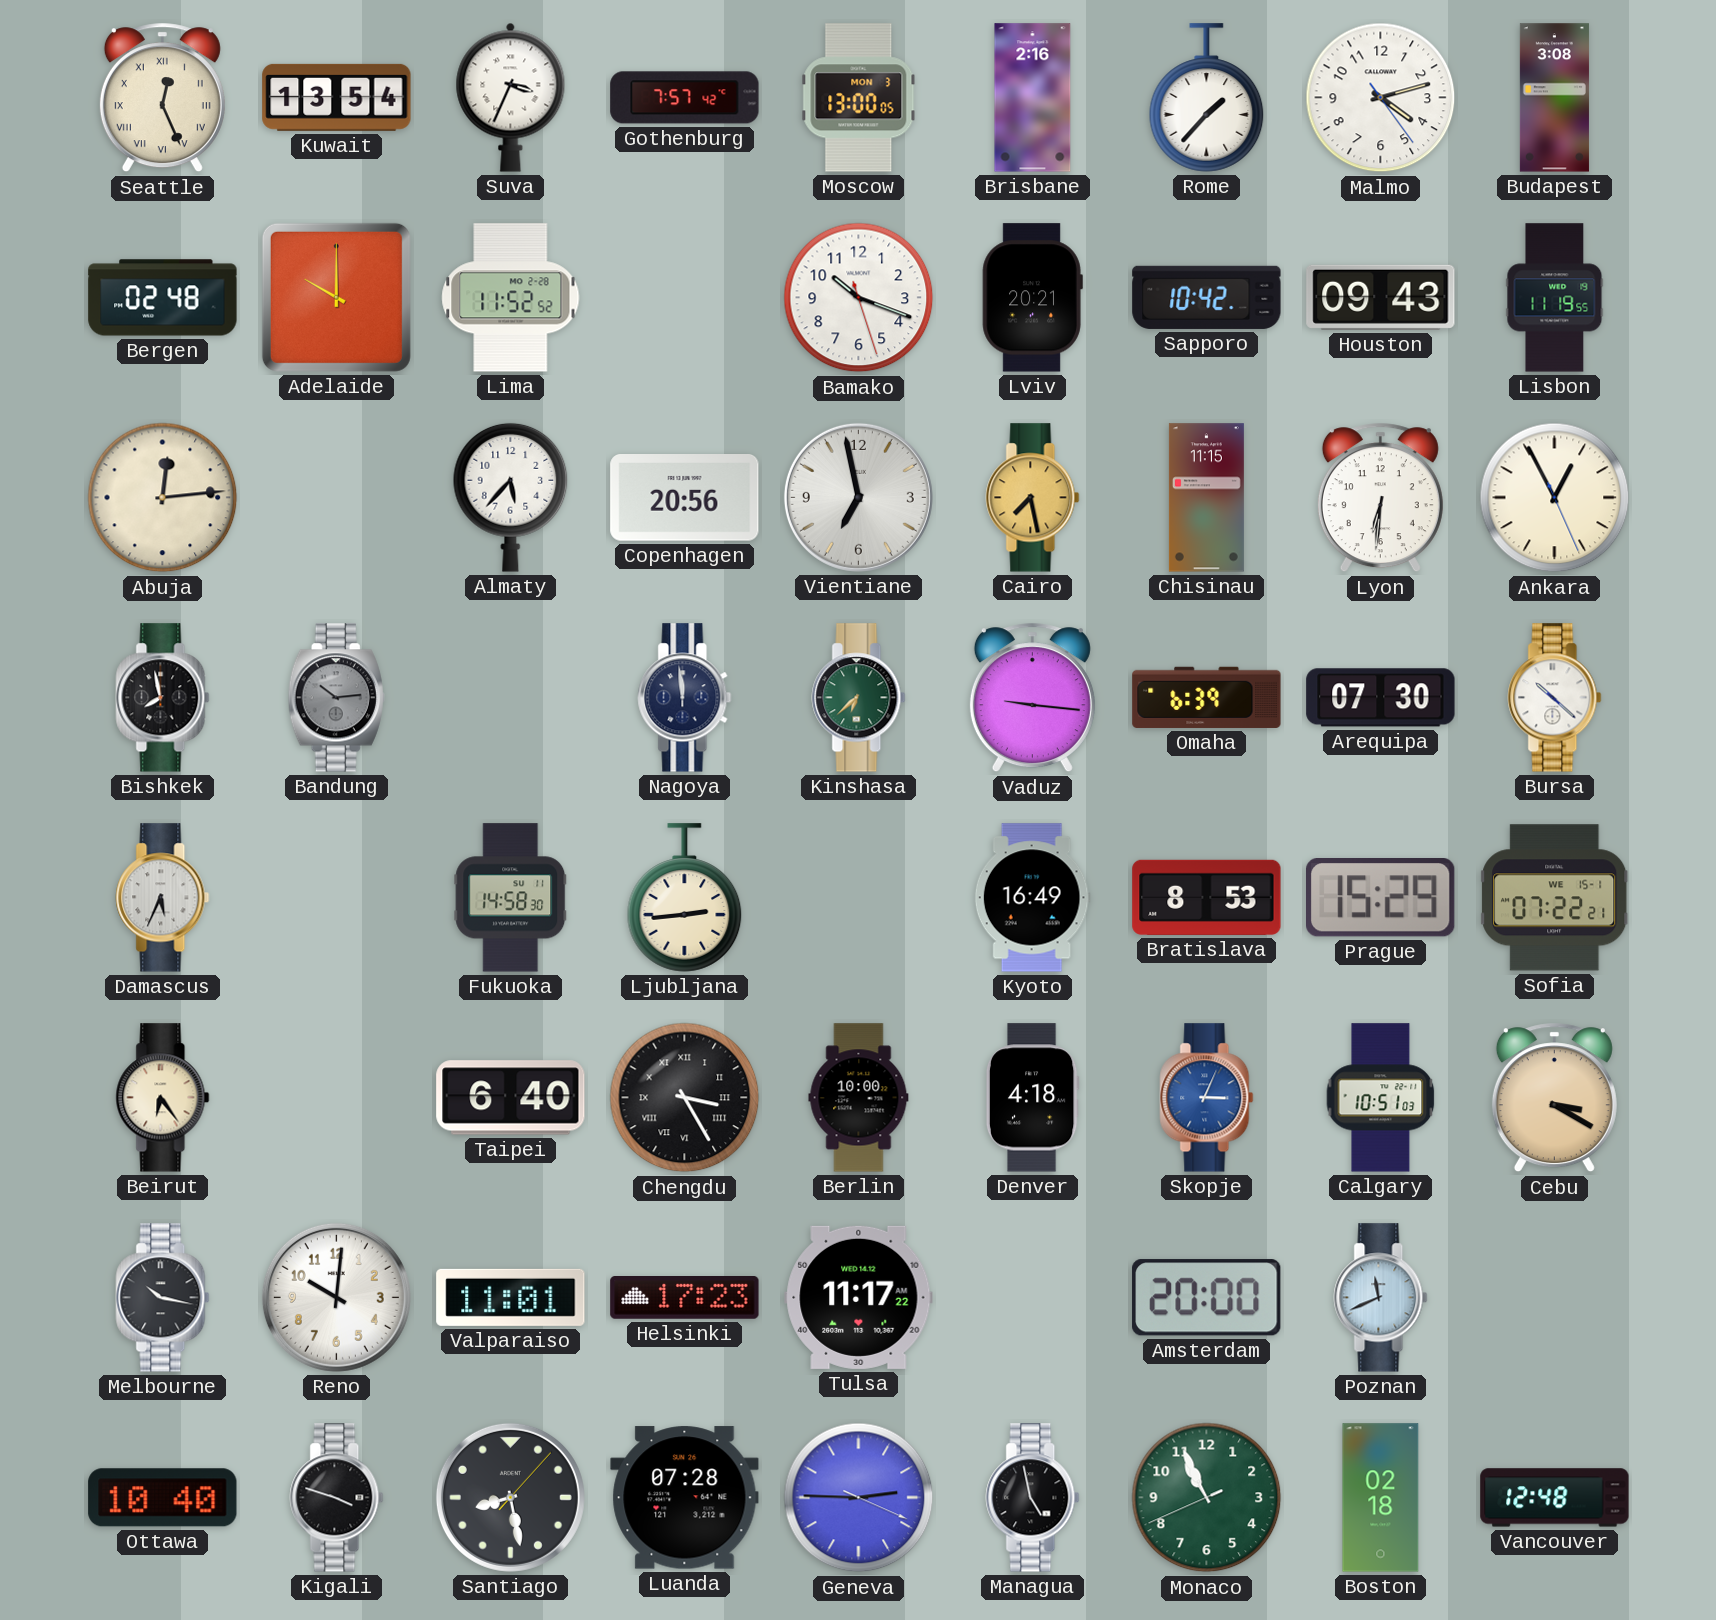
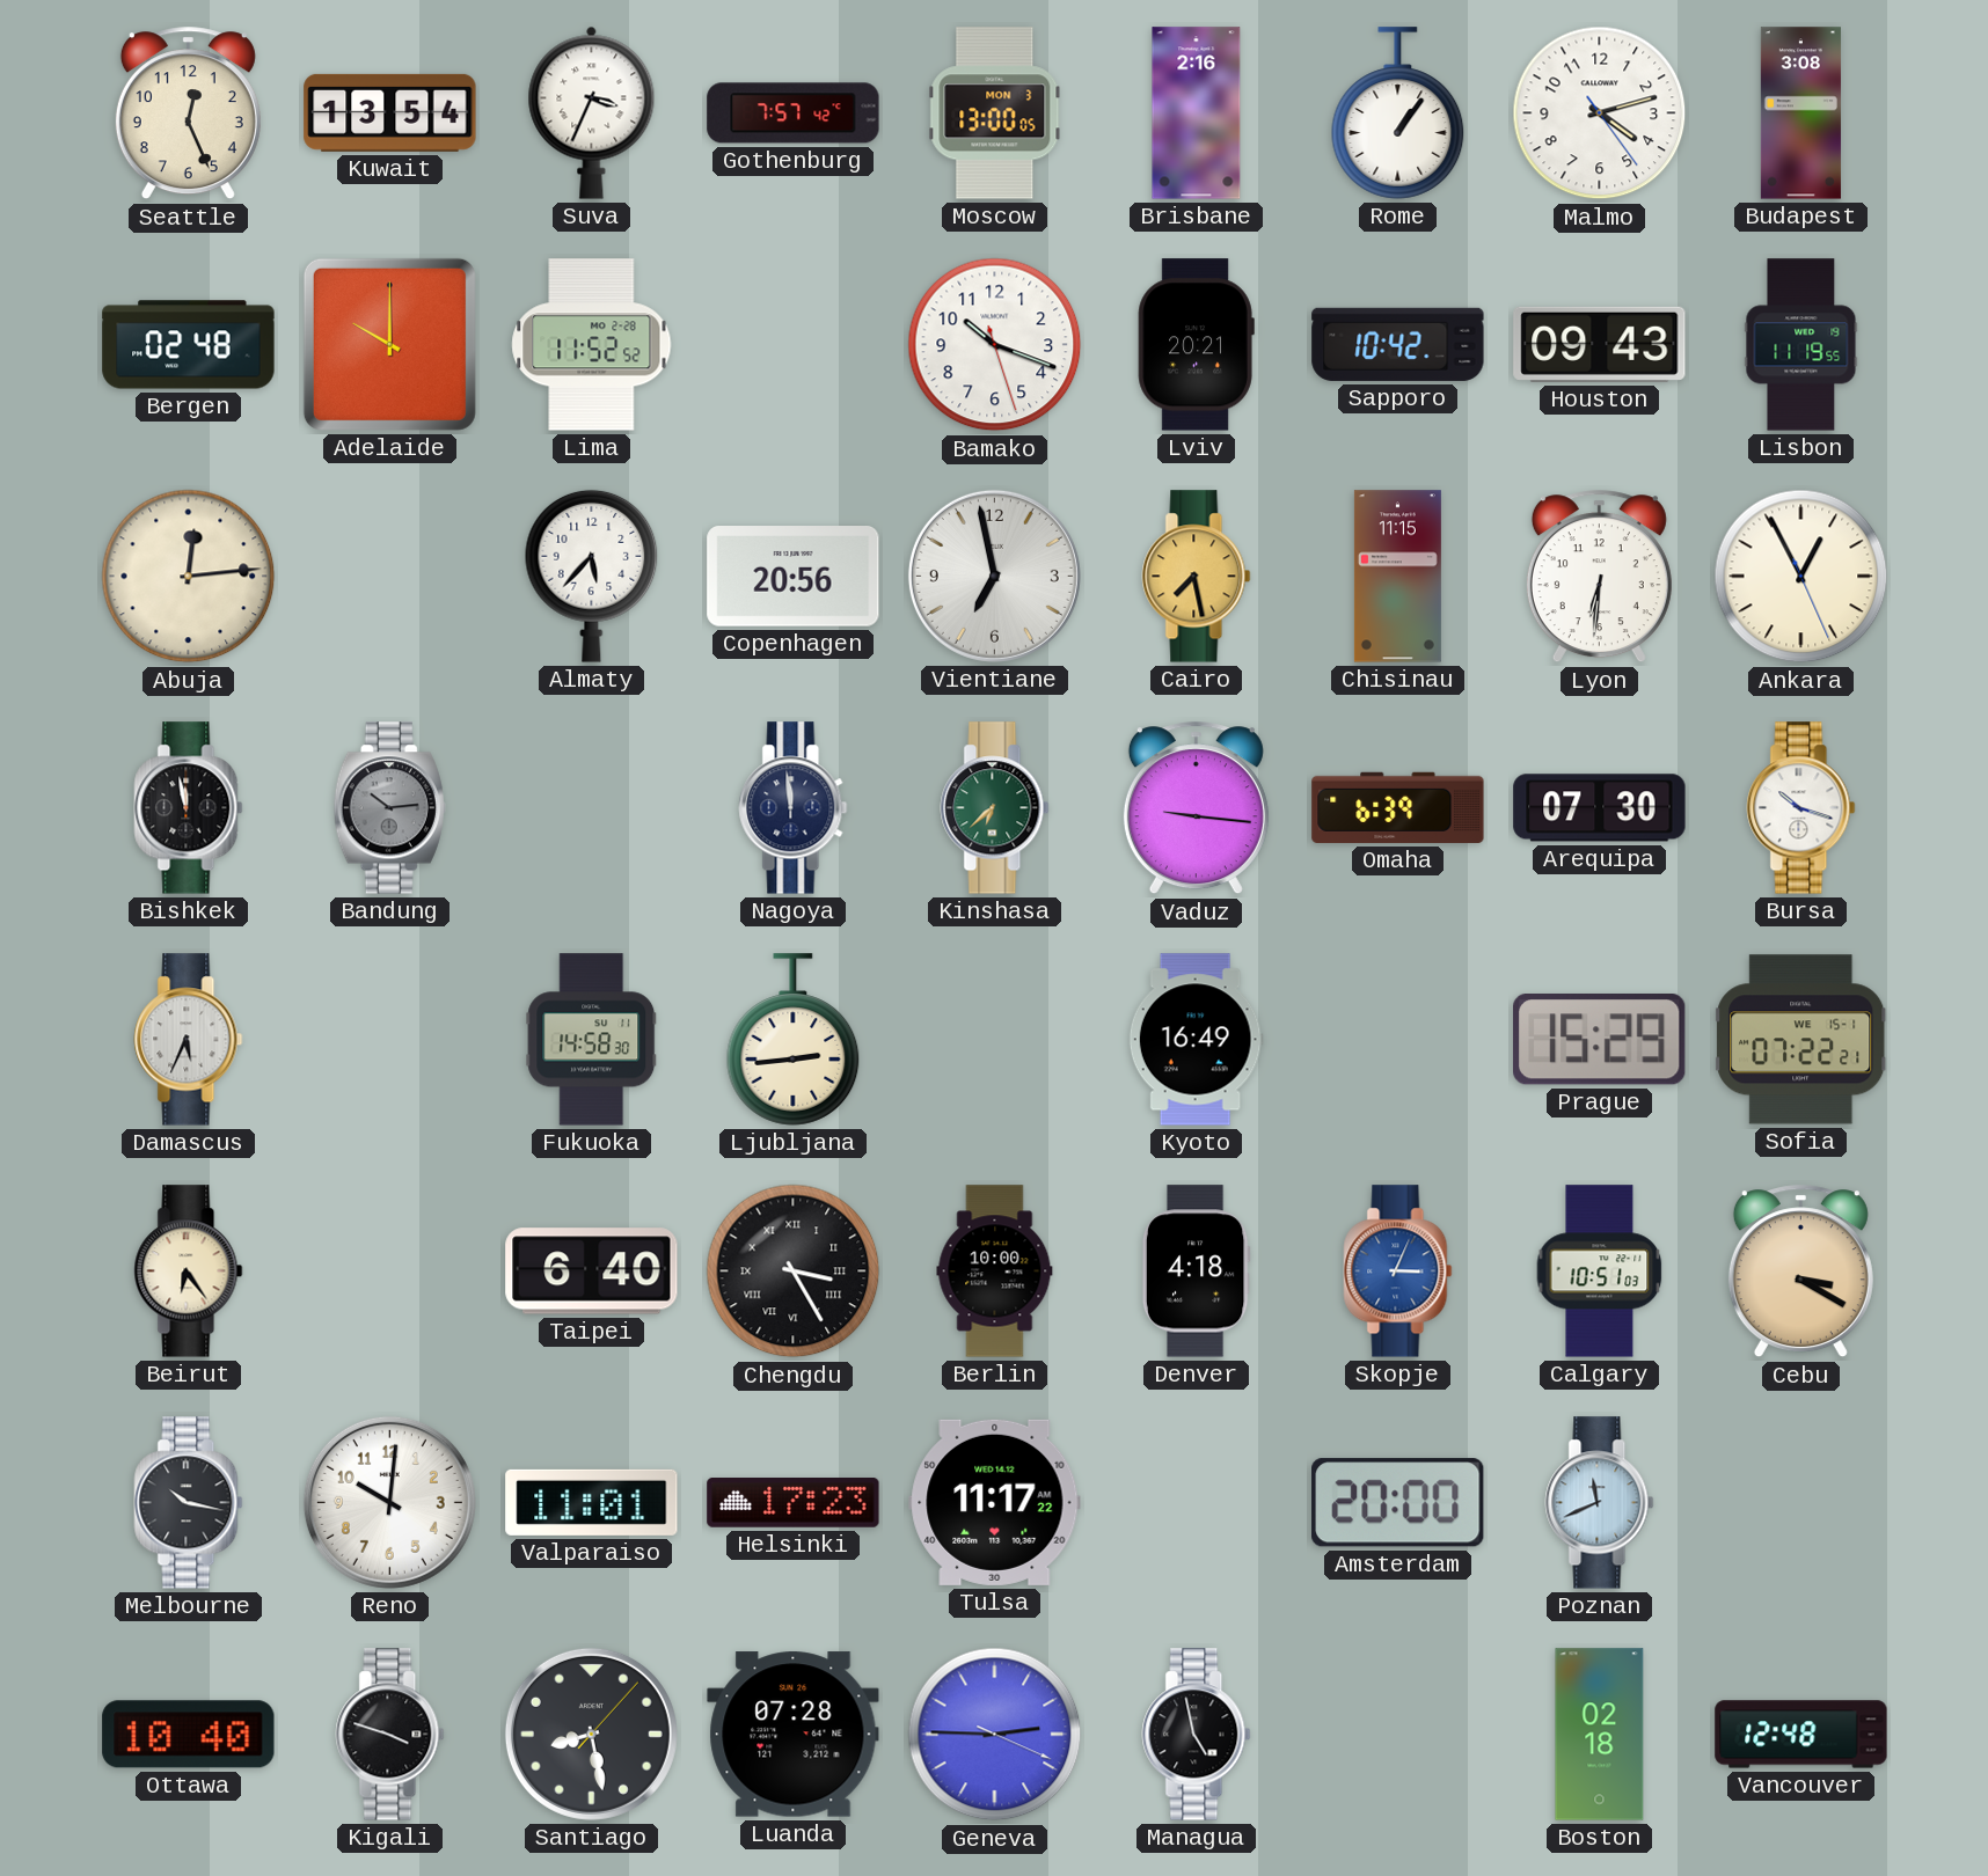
Seattle numerals: Roman -> Arabic
Rome: 1:37 -> 1:06
Bishkek: 7:58 -> 11:58
Bursa: 10:22 -> 10:18
Bratislava: 8:53 -> none
Monaco: 10:55 -> none
